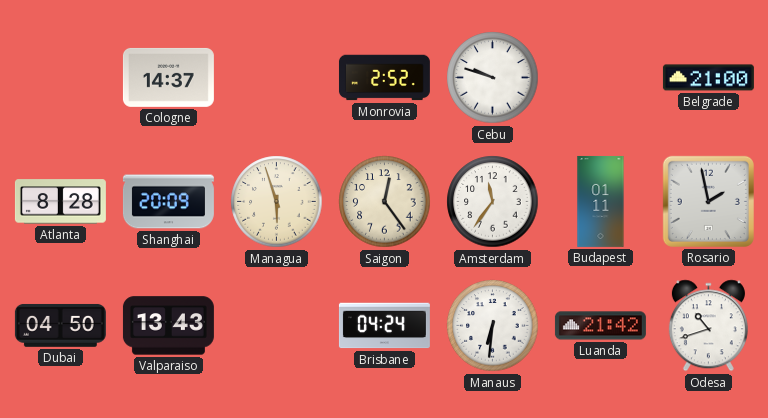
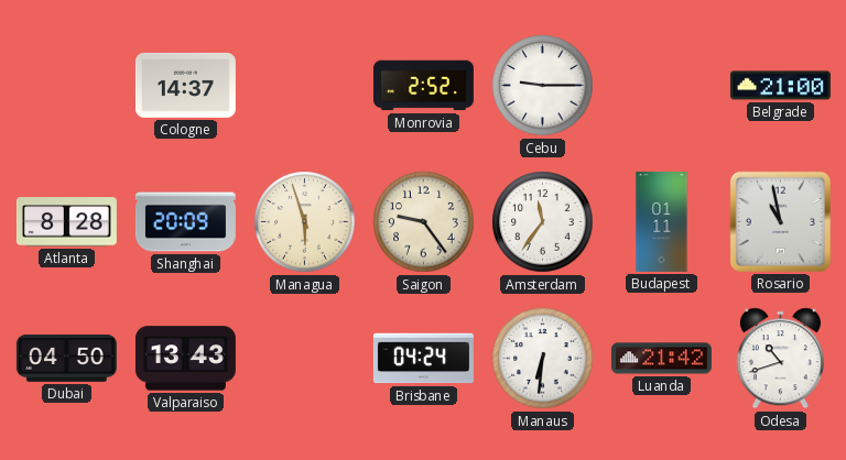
Cebu: 9:48 -> 9:15
Saigon: 12:24 -> 9:24
Rosario: 1:58 -> 10:58
